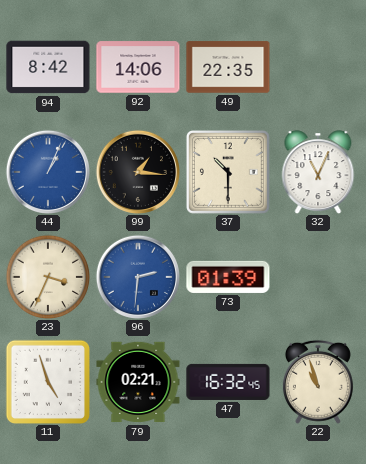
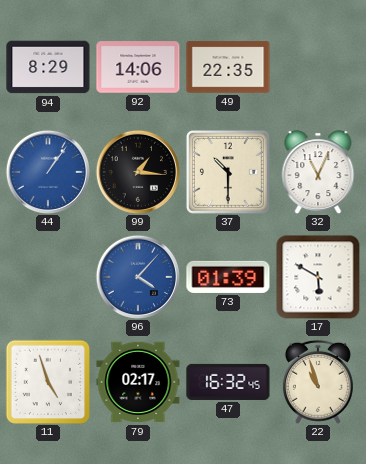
94: 8:42 -> 8:29
44: 1:04 -> 1:06
23: 3:34 -> none
96: 2:31 -> 4:07
17: none -> 5:50
79: 02:21 -> 02:17
